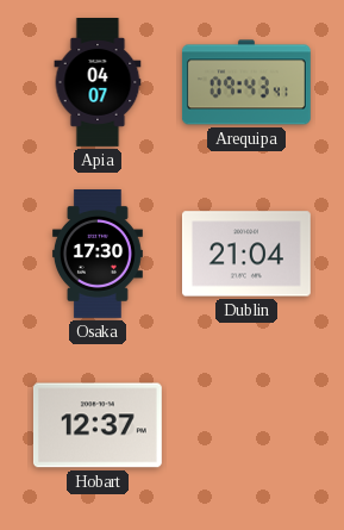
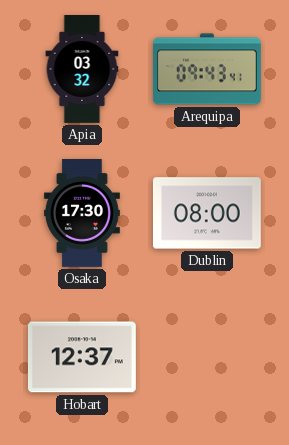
Apia: 04:07 -> 03:32
Dublin: 21:04 -> 08:00
